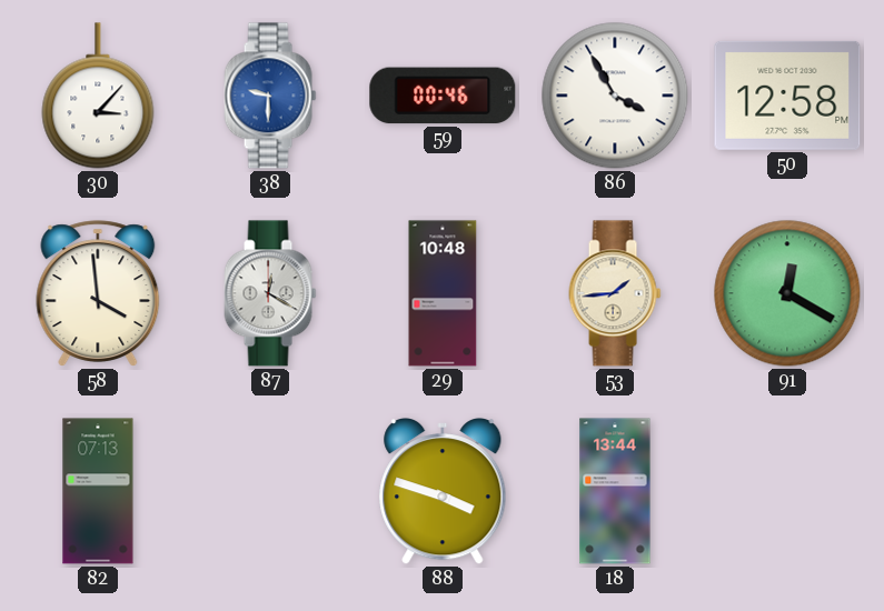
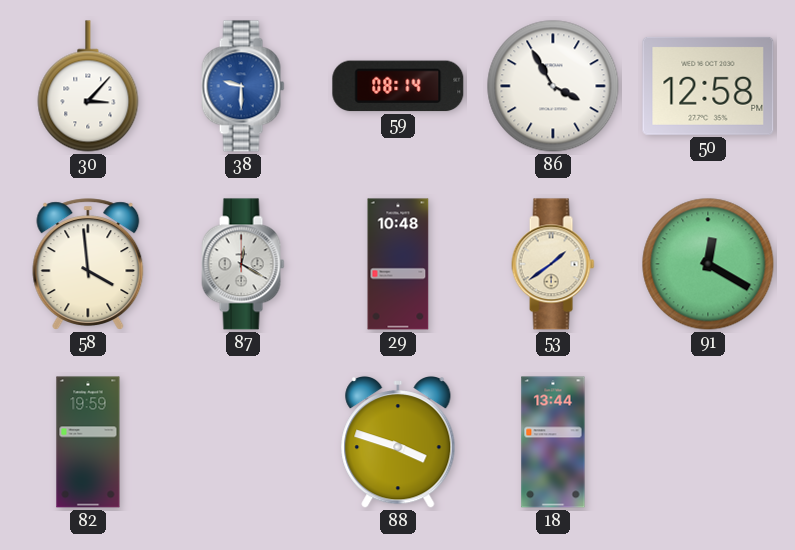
59: 00:46 -> 08:14
53: 1:44 -> 1:39
82: 07:13 -> 19:59
